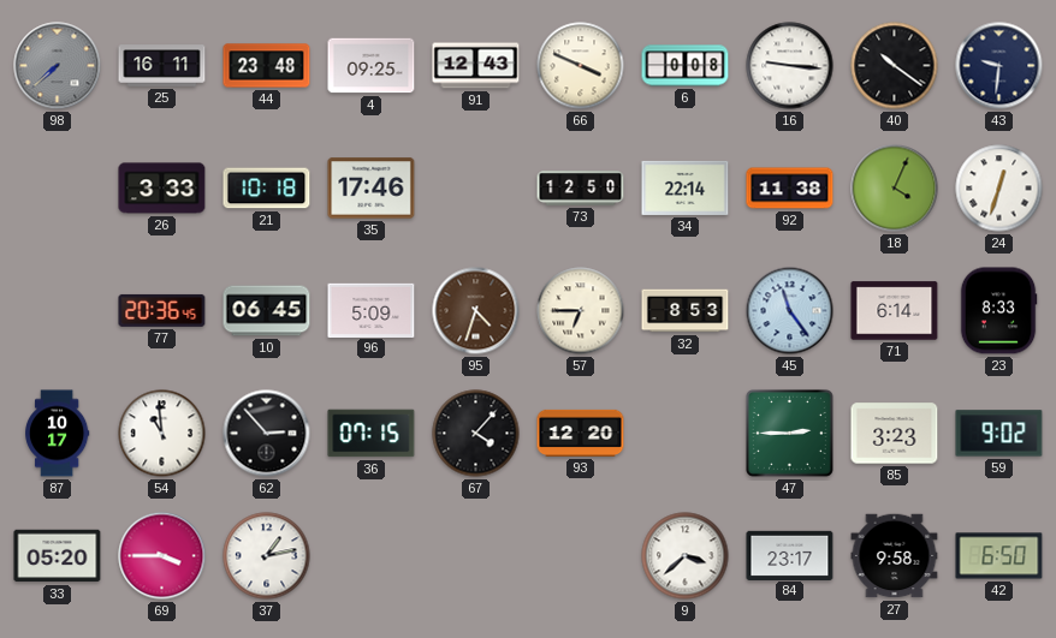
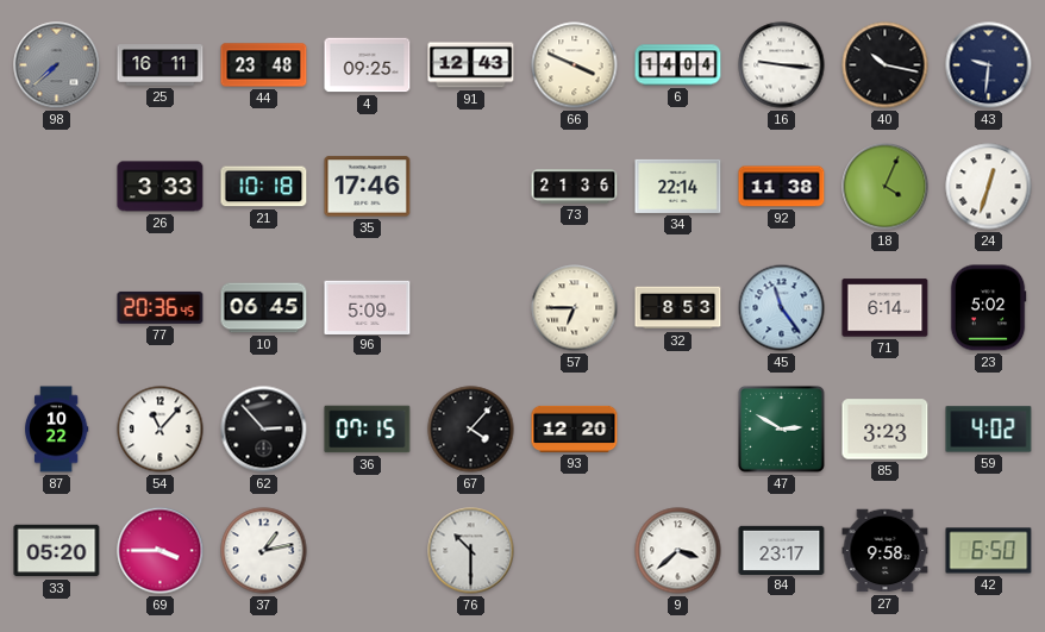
6: 0:08 -> 14:04
40: 10:21 -> 10:17
73: 12:50 -> 21:36
95: 4:33 -> none
23: 8:33 -> 5:02
87: 10:17 -> 10:22
54: 10:59 -> 11:07
47: 2:45 -> 2:50
59: 9:02 -> 4:02
76: none -> 10:30
